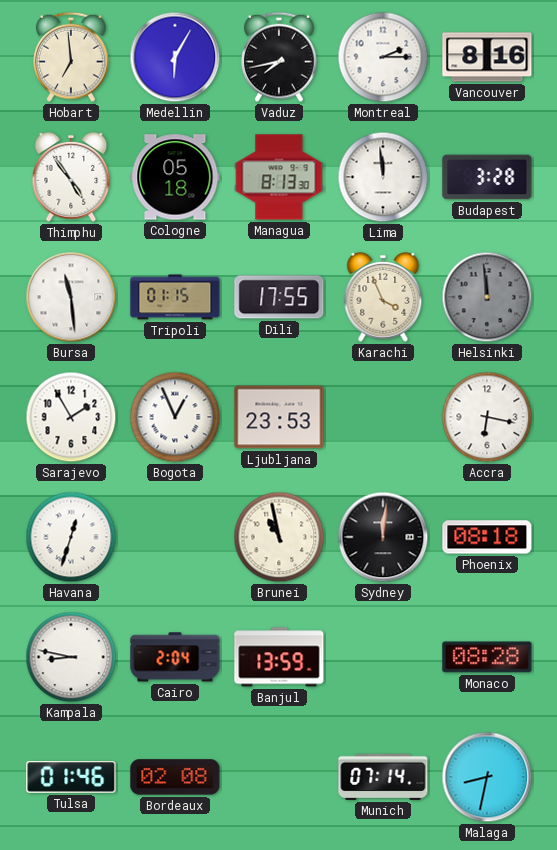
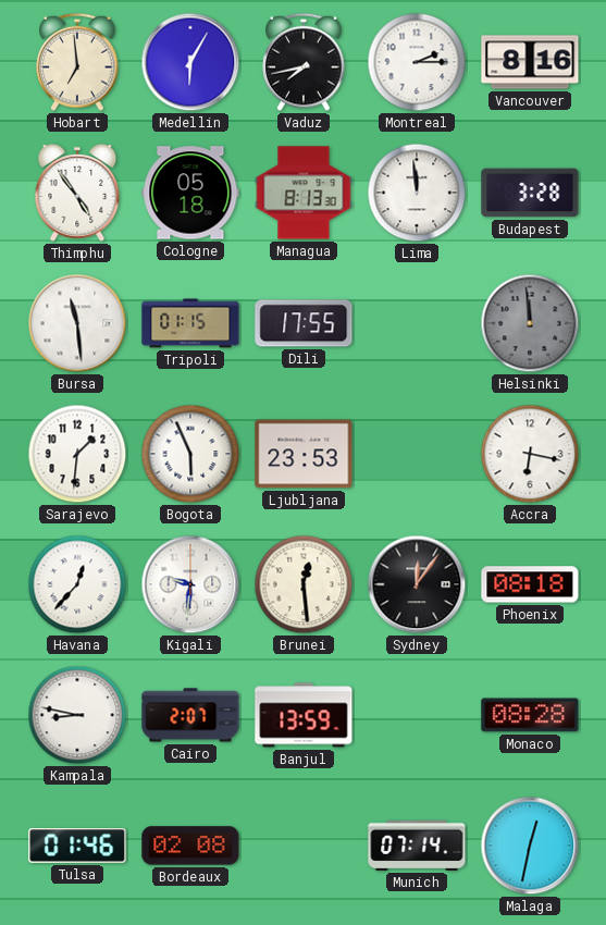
Karachi: 3:56 -> none
Sarajevo: 1:55 -> 1:31
Bogota: 12:56 -> 5:56
Havana: 12:33 -> 12:37
Kigali: none -> 9:31
Brunei: 10:58 -> 12:29
Sydney: 12:01 -> 12:06
Cairo: 2:04 -> 2:07
Malaga: 8:32 -> 12:32
